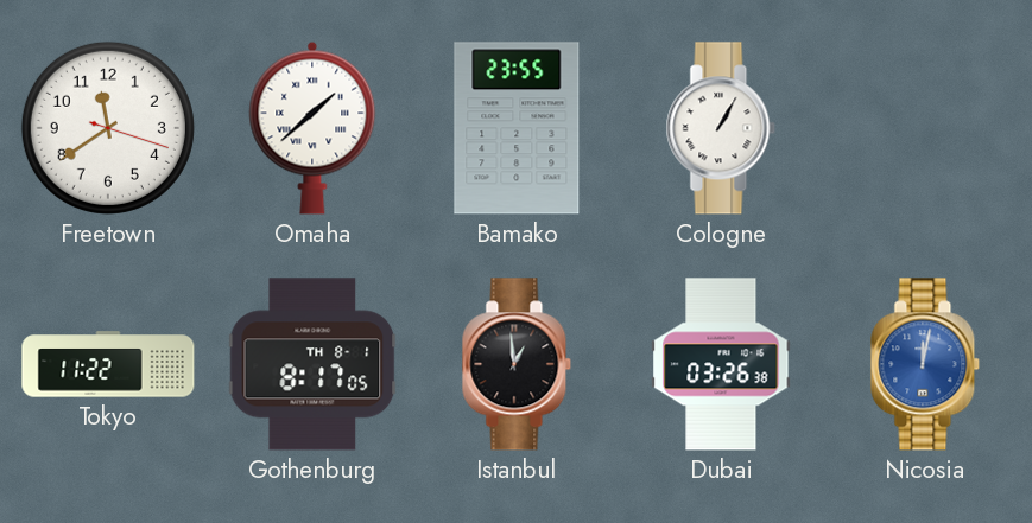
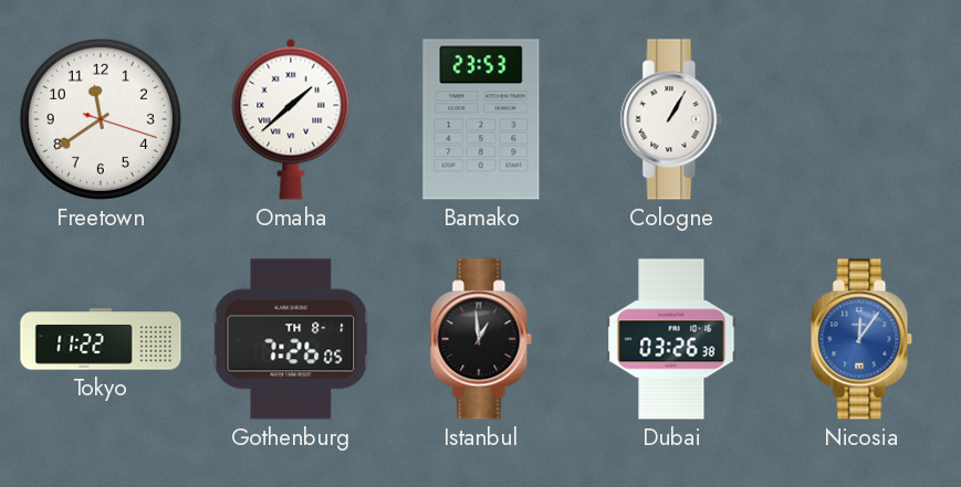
Bamako: 23:55 -> 23:53
Gothenburg: 8:17 -> 7:26
Nicosia: 12:02 -> 12:06
